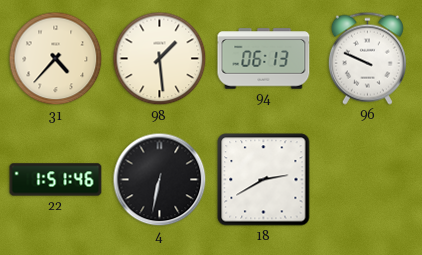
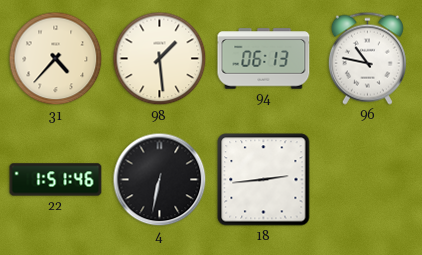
96: 9:49 -> 10:47
18: 2:40 -> 2:44
